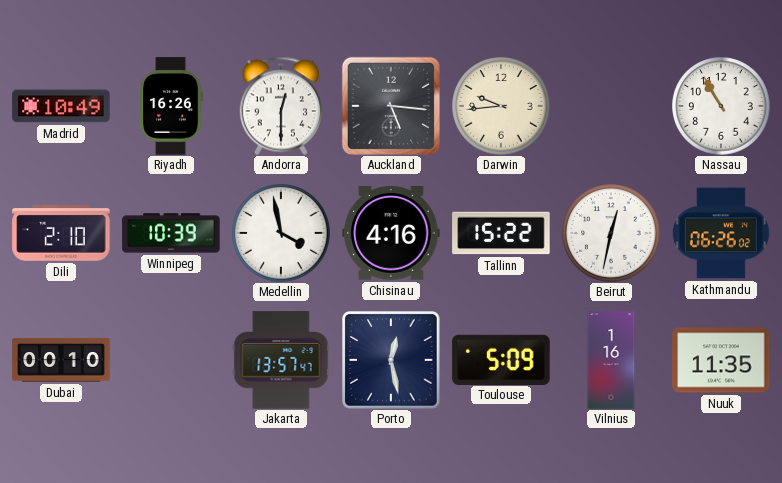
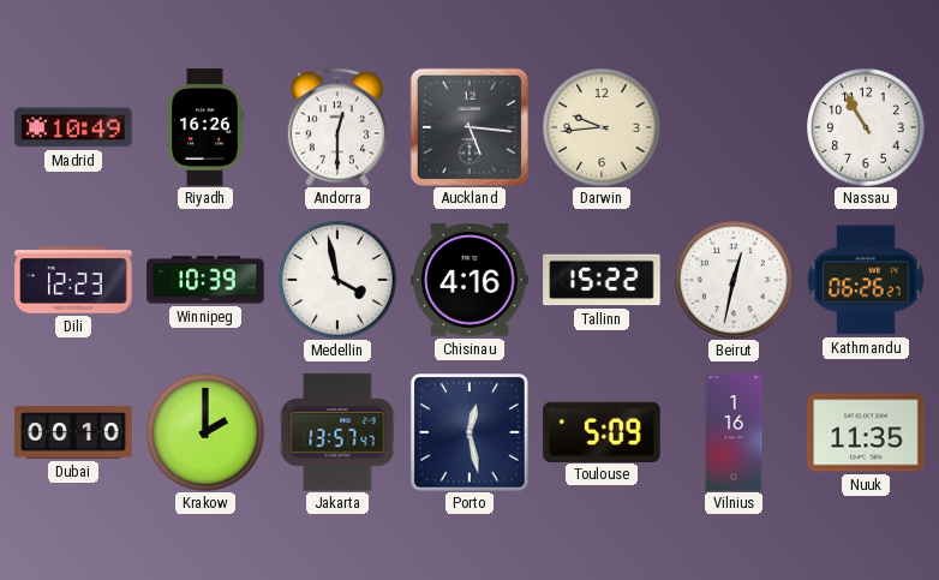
Dili: 2:10 -> 12:23
Kathmandu: 06:26:02 -> 06:26:27
Krakow: none -> 2:00
